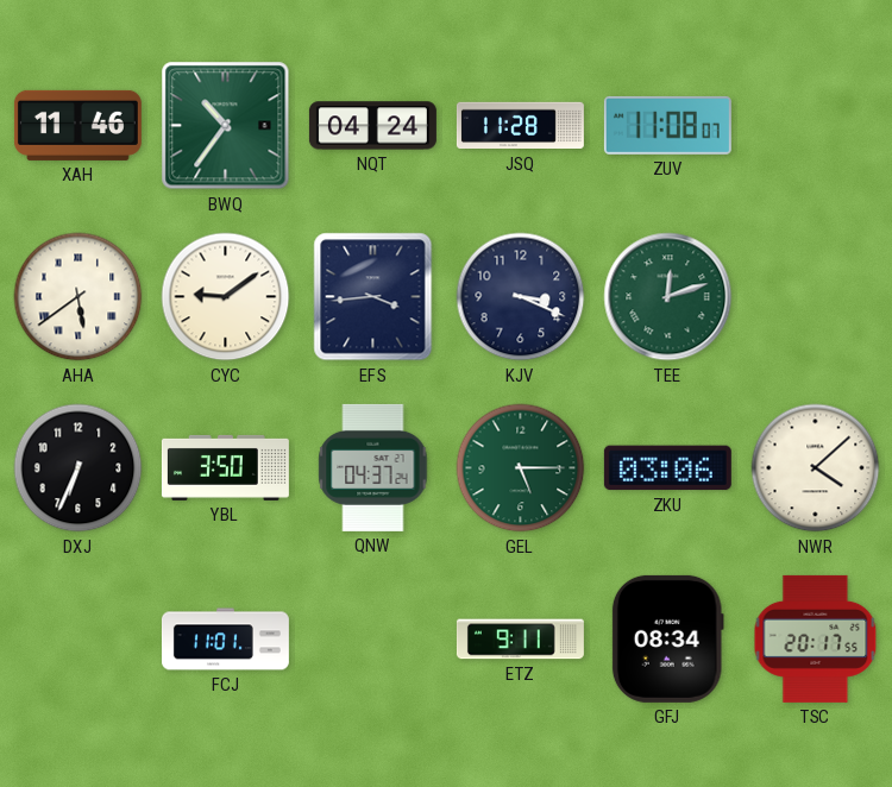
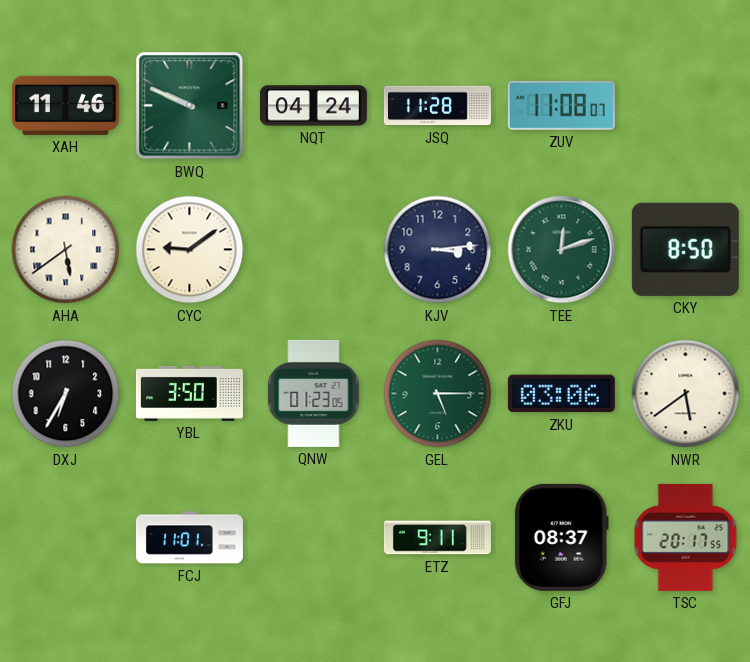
BWQ: 10:36 -> 9:49
EFS: 3:44 -> none
KJV: 3:19 -> 3:14
CKY: none -> 8:50
DXJ: 6:34 -> 6:35
QNW: 04:37 -> 01:23
NWR: 4:08 -> 5:39
GFJ: 08:34 -> 08:37
